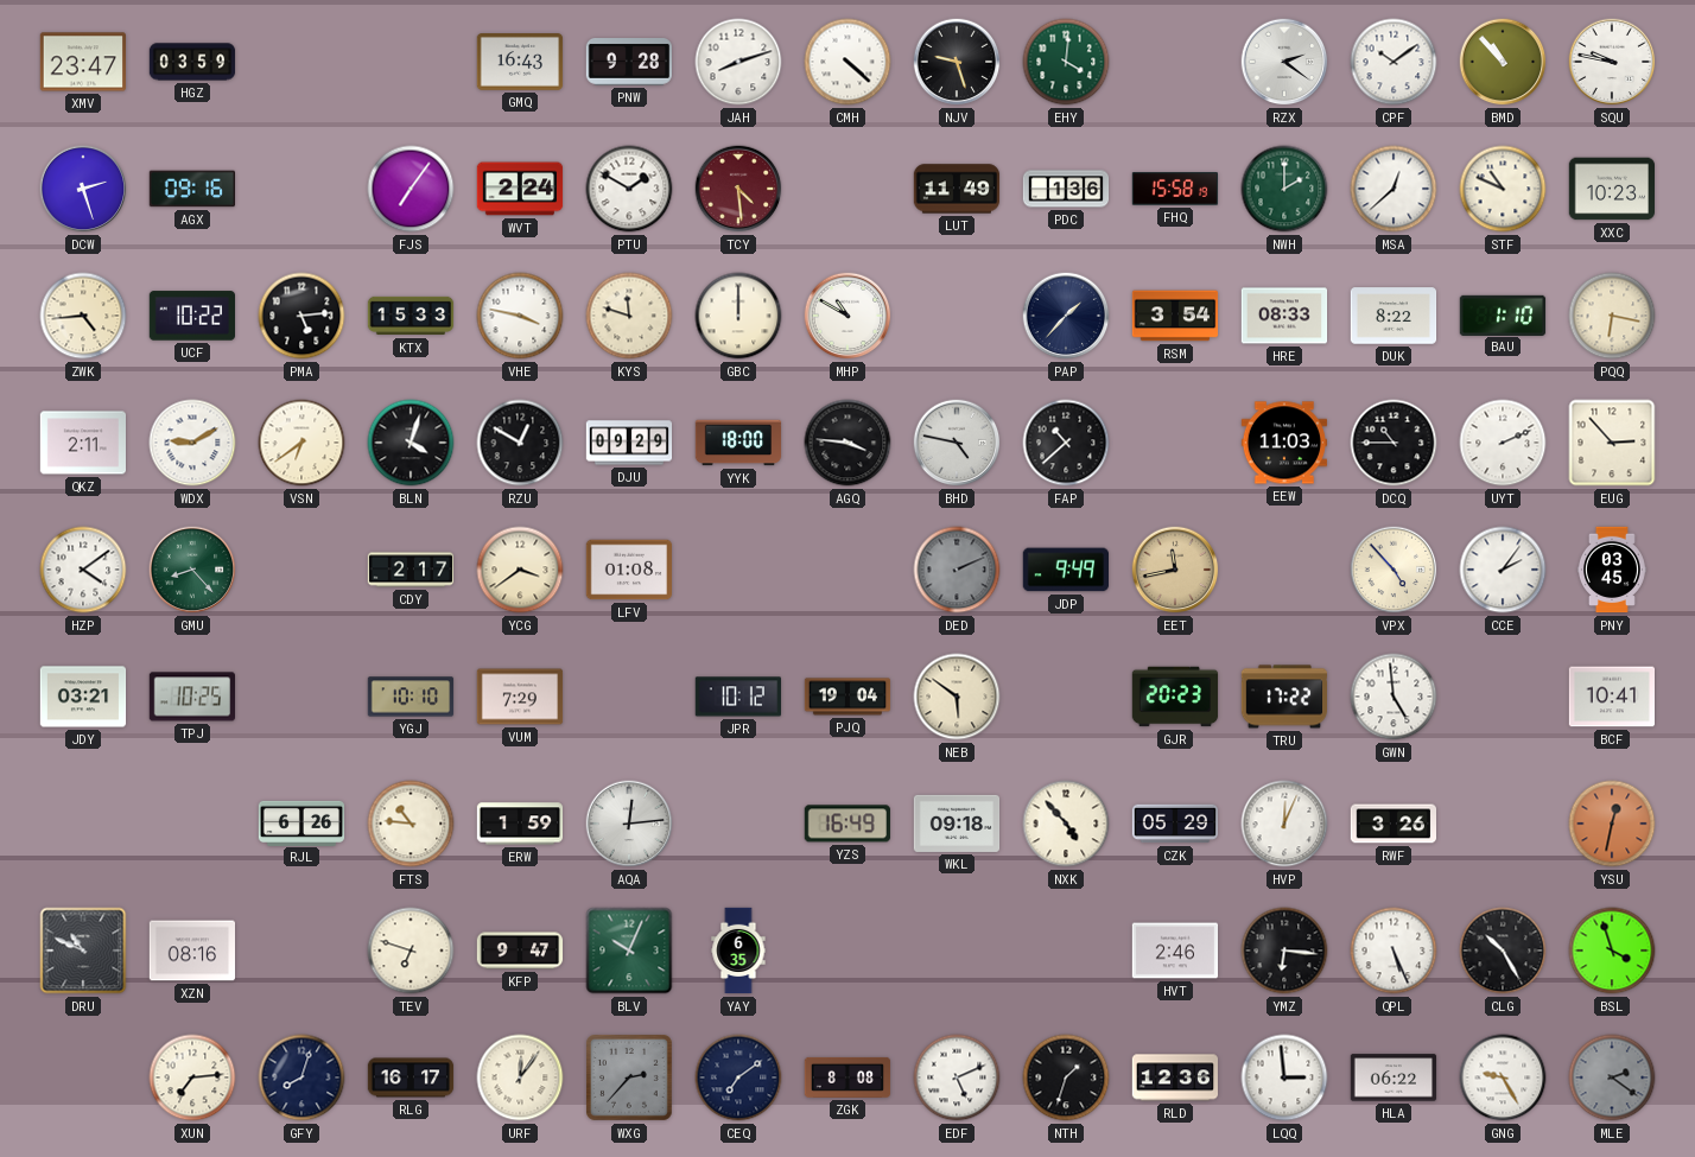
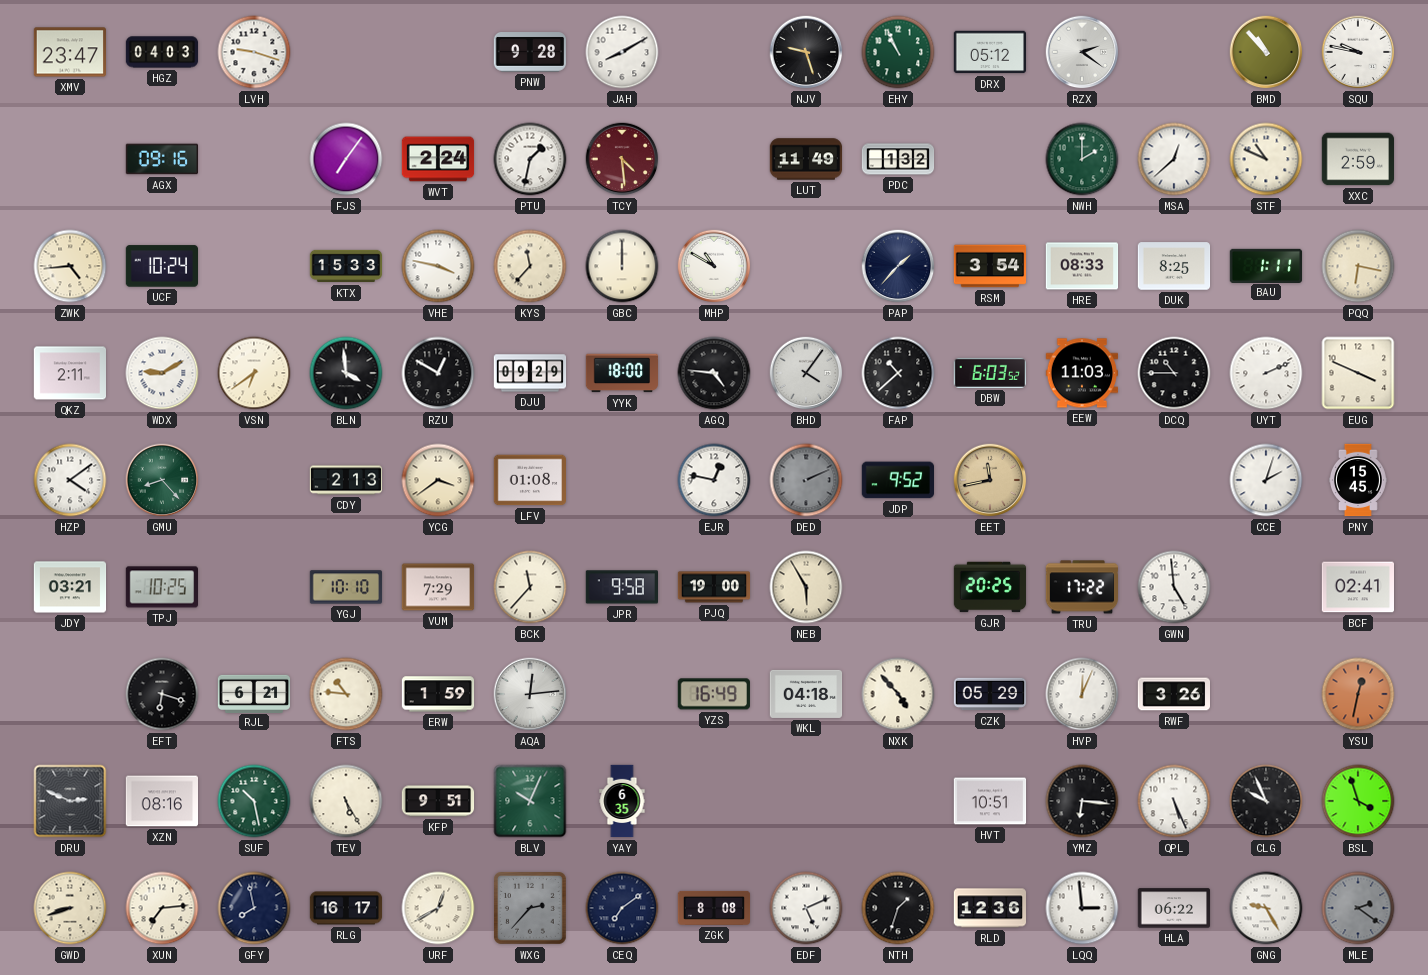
HGZ: 03:59 -> 04:03
LVH: none -> 9:18
GMQ: 16:43 -> none
JAH: 8:12 -> 8:10
CMH: 4:22 -> none
EHY: 4:01 -> 10:56
DRX: none -> 05:12
CPF: 10:09 -> none
DCW: 2:27 -> none
PTU: 1:50 -> 1:32
PDC: 1:36 -> 1:32
FHQ: 15:58 -> none
XXC: 10:23 -> 2:59
UCF: 10:22 -> 10:24
PMA: 5:14 -> none
KYS: 11:48 -> 11:37
DUK: 8:22 -> 8:25
BAU: 1:10 -> 1:11
BLN: 4:03 -> 3:59
AGQ: 3:46 -> 4:46
BHD: 4:47 -> 4:06
DBW: none -> 6:03
EUG: 2:53 -> 3:49
CDY: 2:17 -> 2:13
EJR: none -> 12:47
JDP: 9:49 -> 9:52
VPX: 4:53 -> none
CCE: 2:06 -> 2:03
PNY: 03:45 -> 15:45
BCK: none -> 11:37
JPR: 10:12 -> 9:58
PJQ: 19:04 -> 19:00
NEB: 5:51 -> 5:55
GJR: 20:23 -> 20:25
BCF: 10:41 -> 02:41
EFT: none -> 6:18
RJL: 6:26 -> 6:21
WKL: 09:18 -> 04:18
DRU: 10:49 -> 2:49
SUF: none -> 10:28
TEV: 6:48 -> 5:25
KFP: 9:47 -> 9:51
HVT: 2:46 -> 10:51
CLG: 10:25 -> 9:56
GWD: none -> 8:42
GFY: 8:03 -> 7:58
URF: 12:06 -> 12:40
